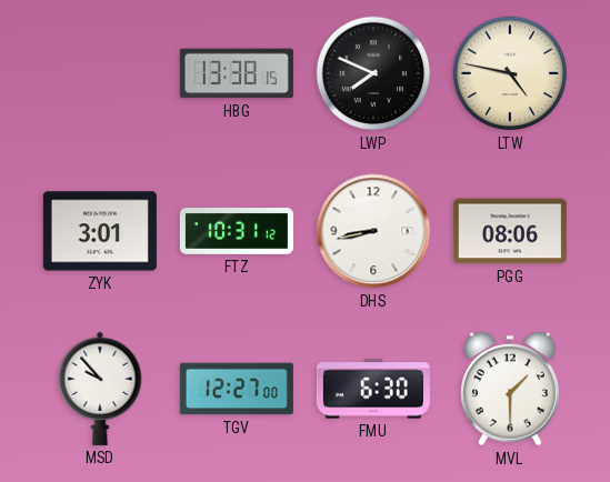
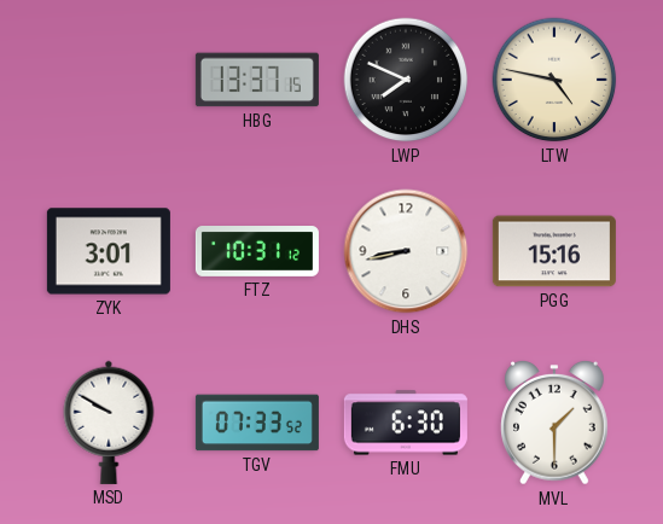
HBG: 13:38 -> 13:37
PGG: 08:06 -> 15:16
MSD: 9:53 -> 9:50
TGV: 12:27 -> 07:33
